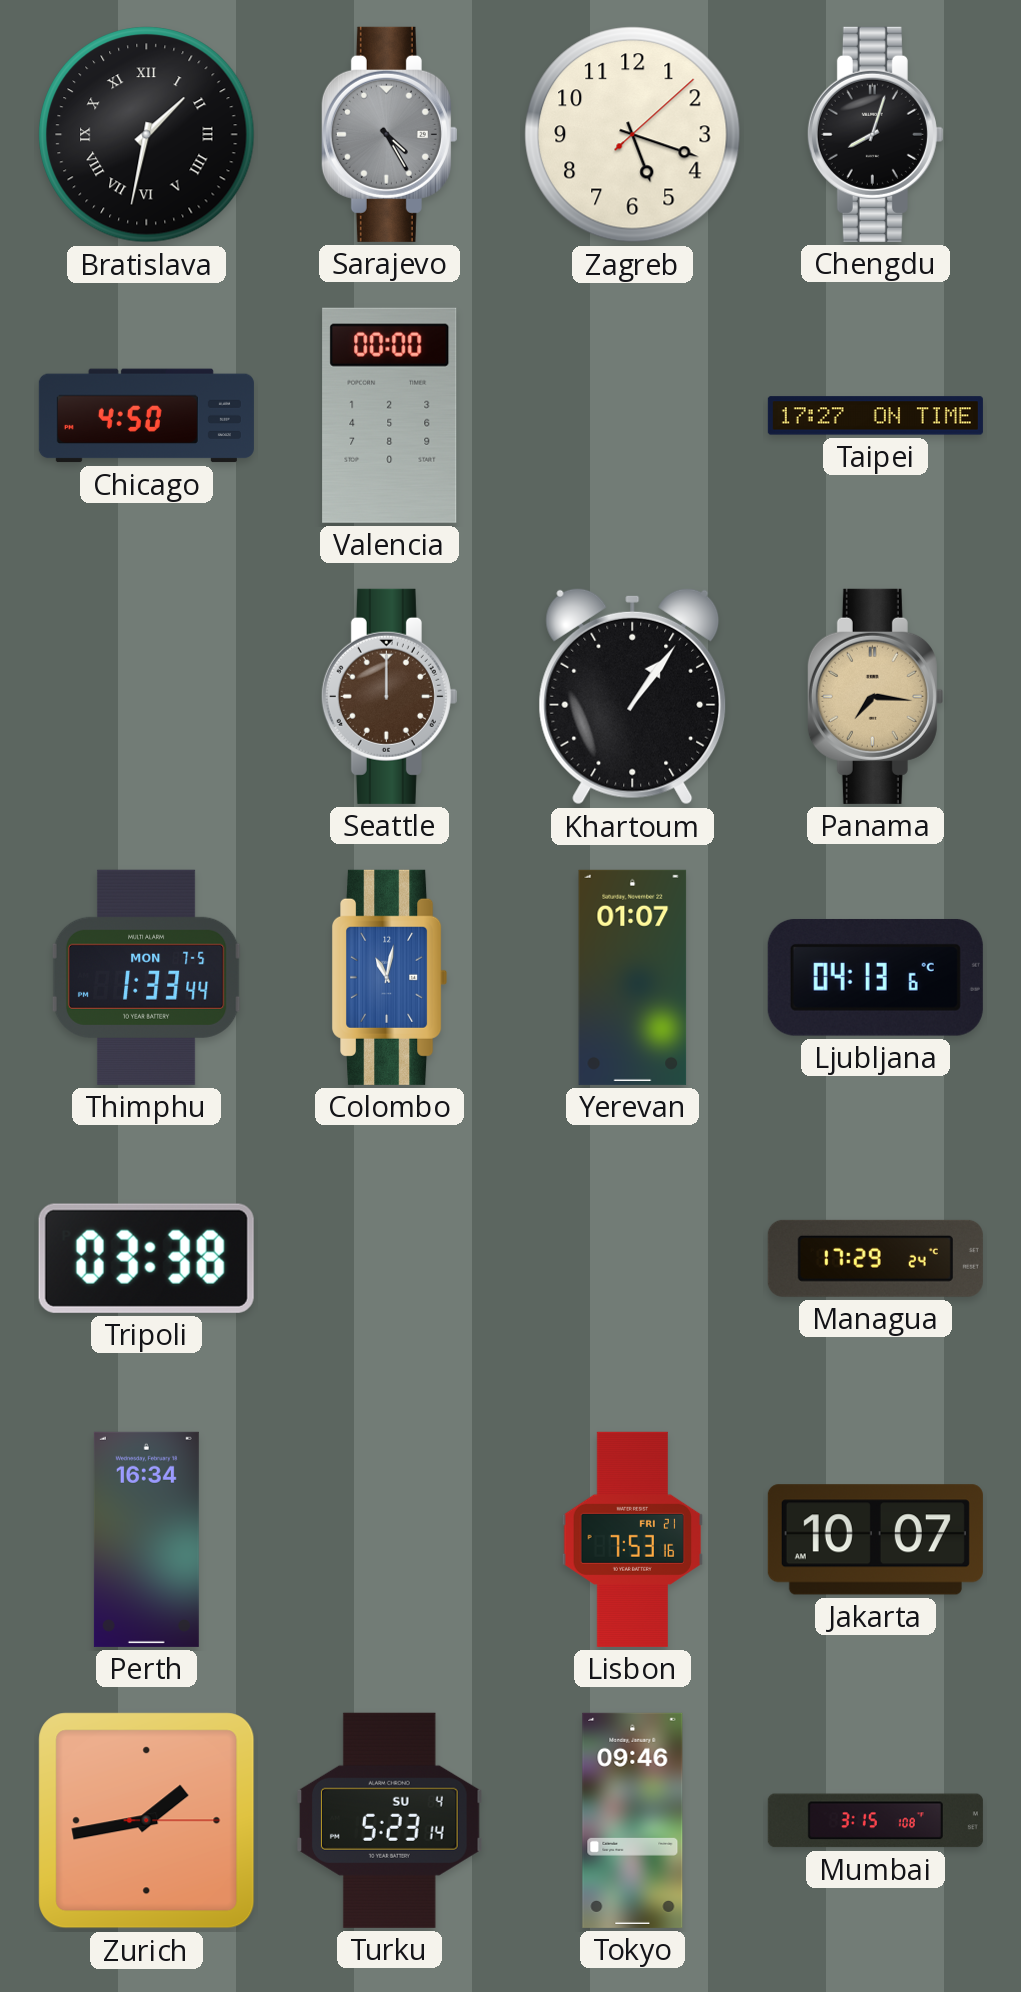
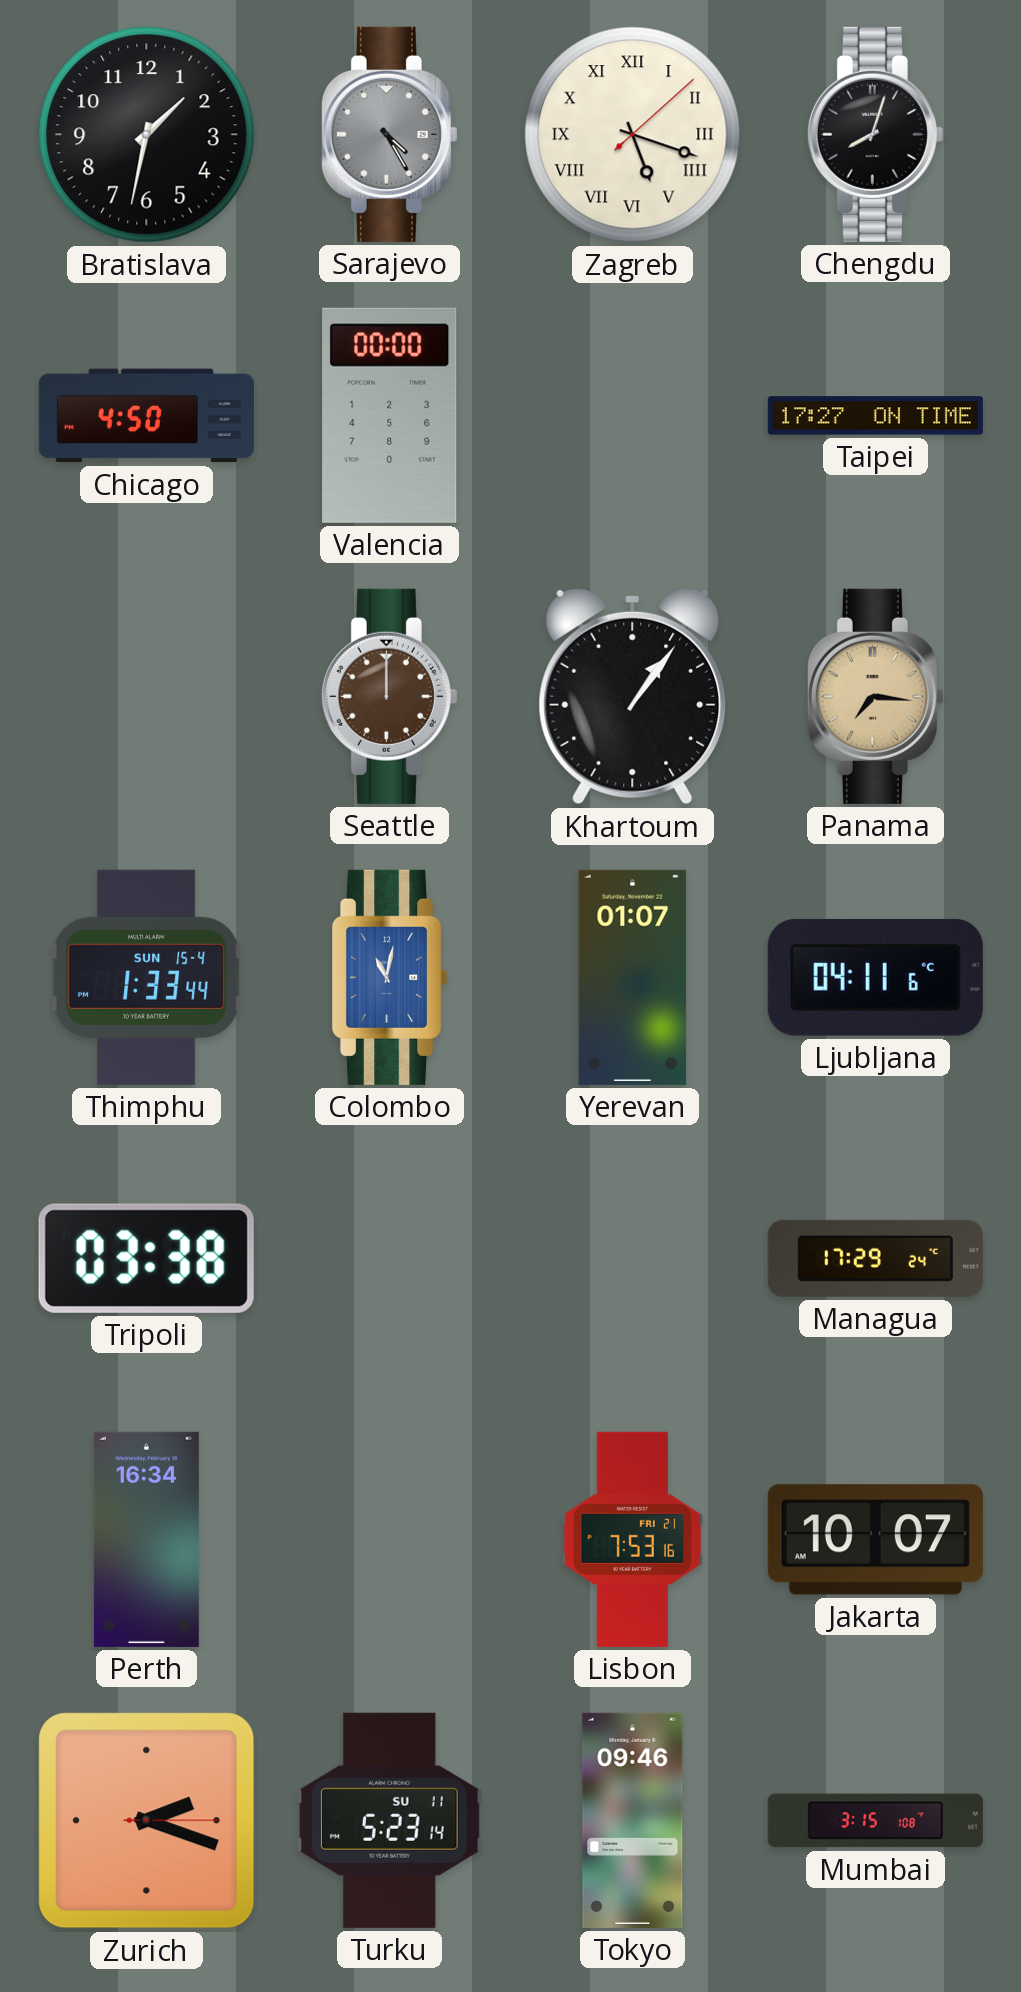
Bratislava numerals: Roman -> Arabic
Zagreb numerals: Arabic -> Roman
Thimphu date: MON 7-5 -> SUN 15-4
Ljubljana: 04:13 -> 04:11
Zurich: 1:43 -> 2:18
Turku date: SU 4 -> SU 11
